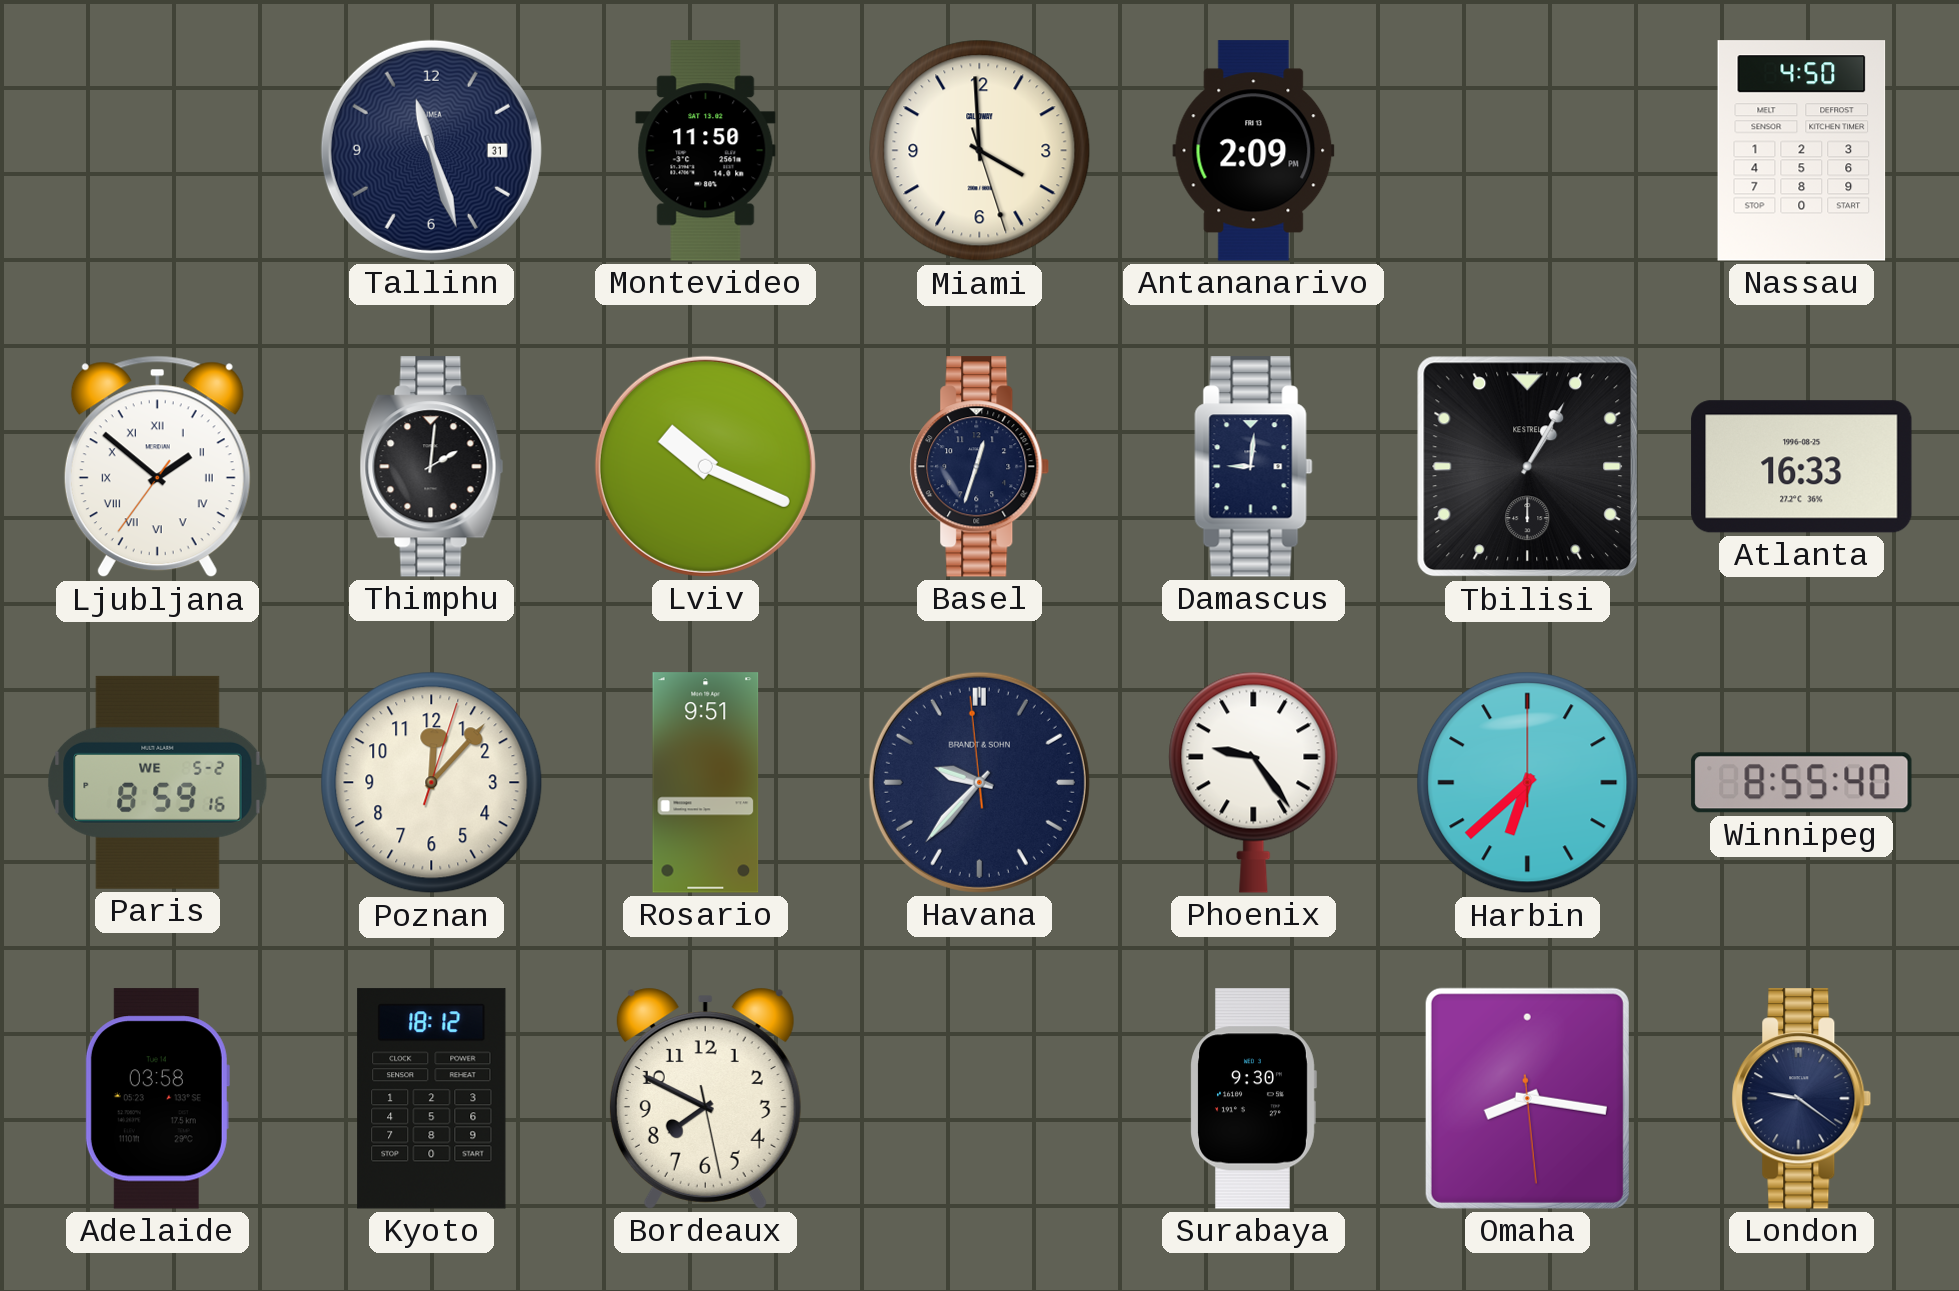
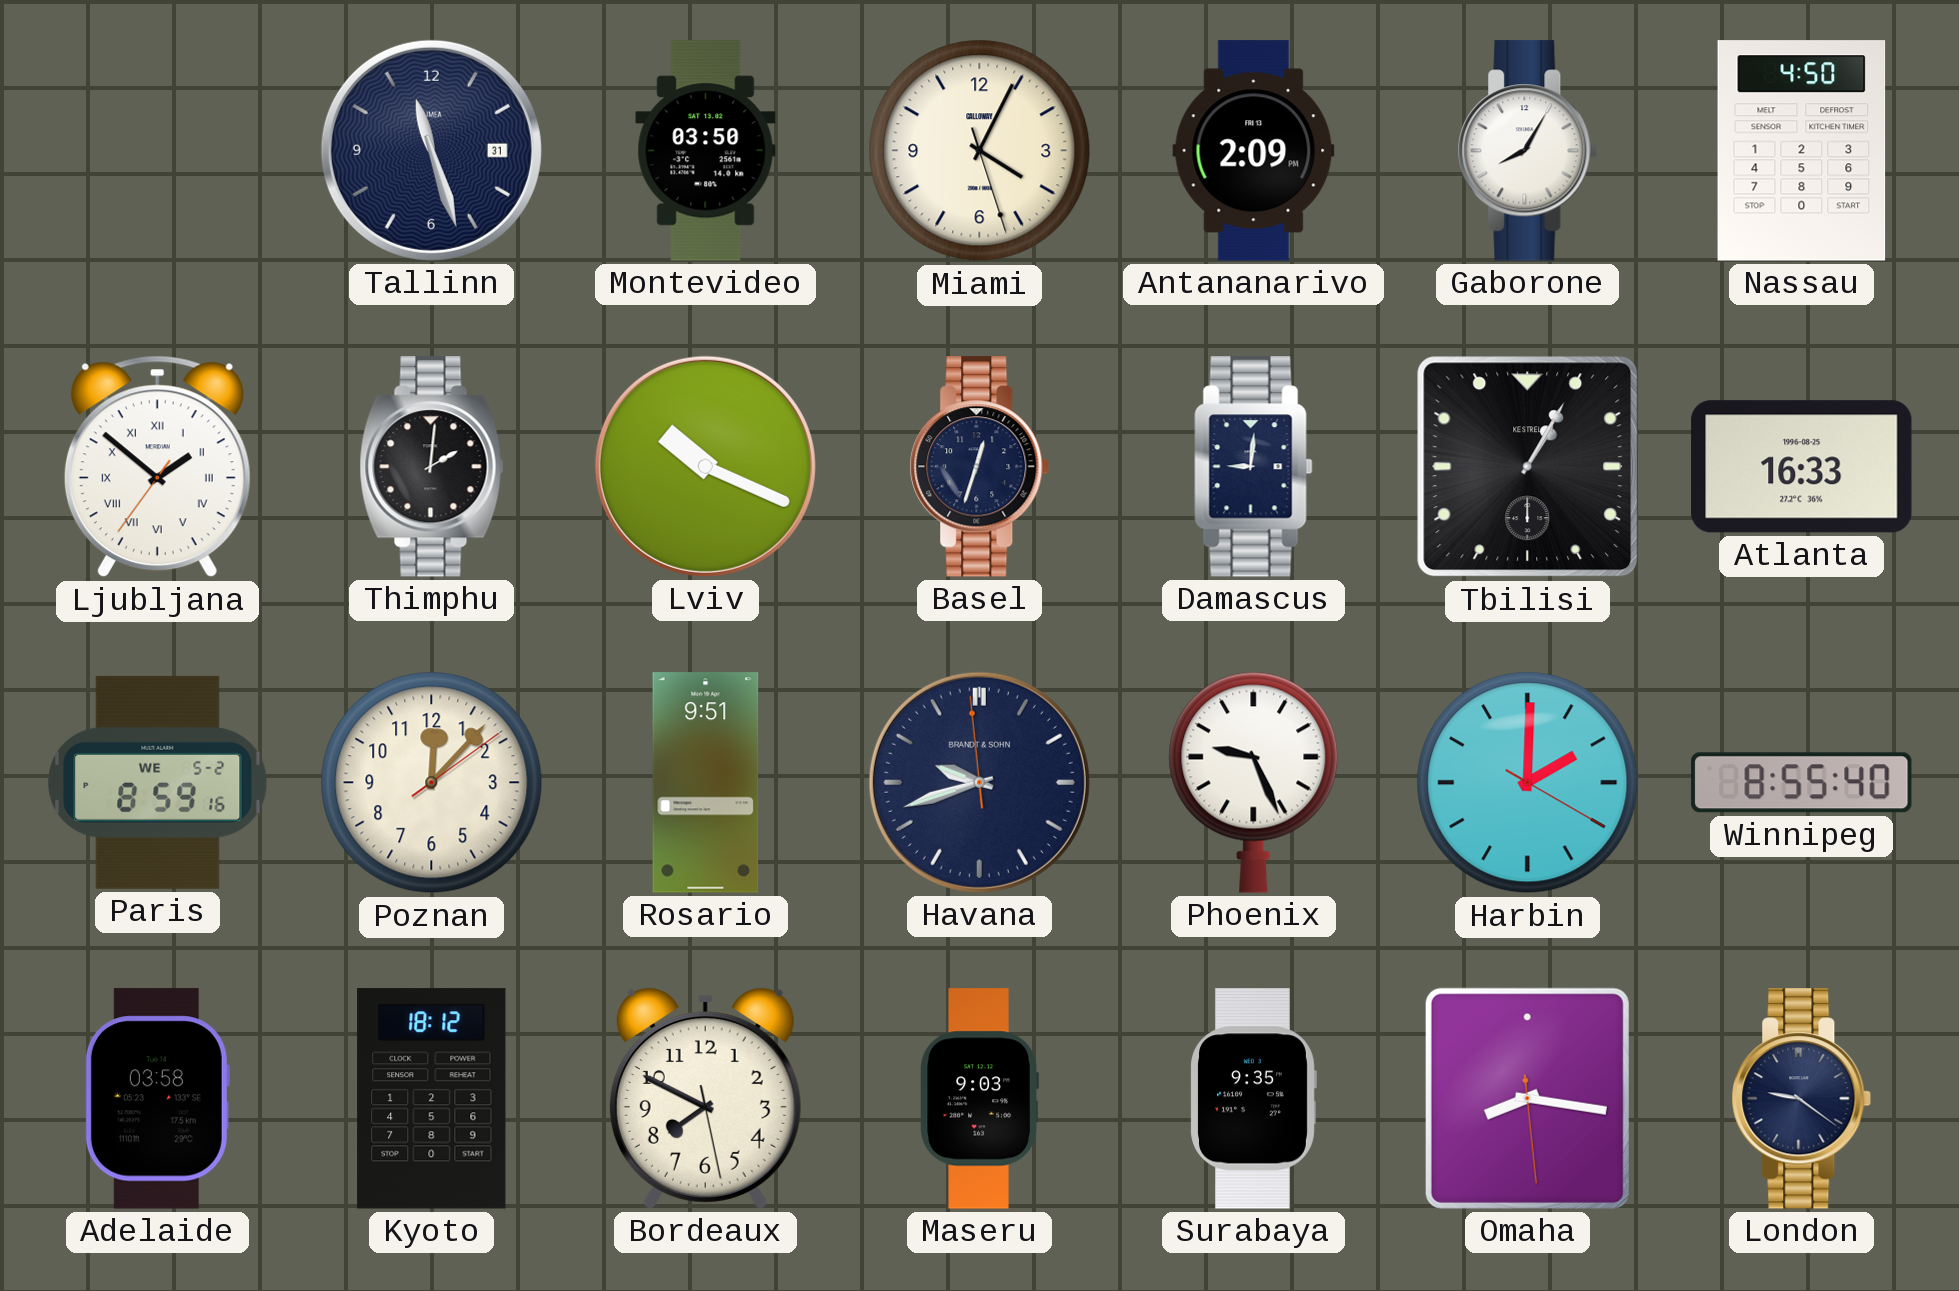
Montevideo: 11:50 -> 03:50
Miami: 3:59 -> 4:04
Gaborone: none -> 8:05
Poznan: 12:07:03 -> 12:07:09
Havana: 9:36 -> 9:41
Phoenix: 9:24 -> 9:26
Harbin: 6:38 -> 2:00
Maseru: none -> 9:03
Surabaya: 9:30 -> 9:35
